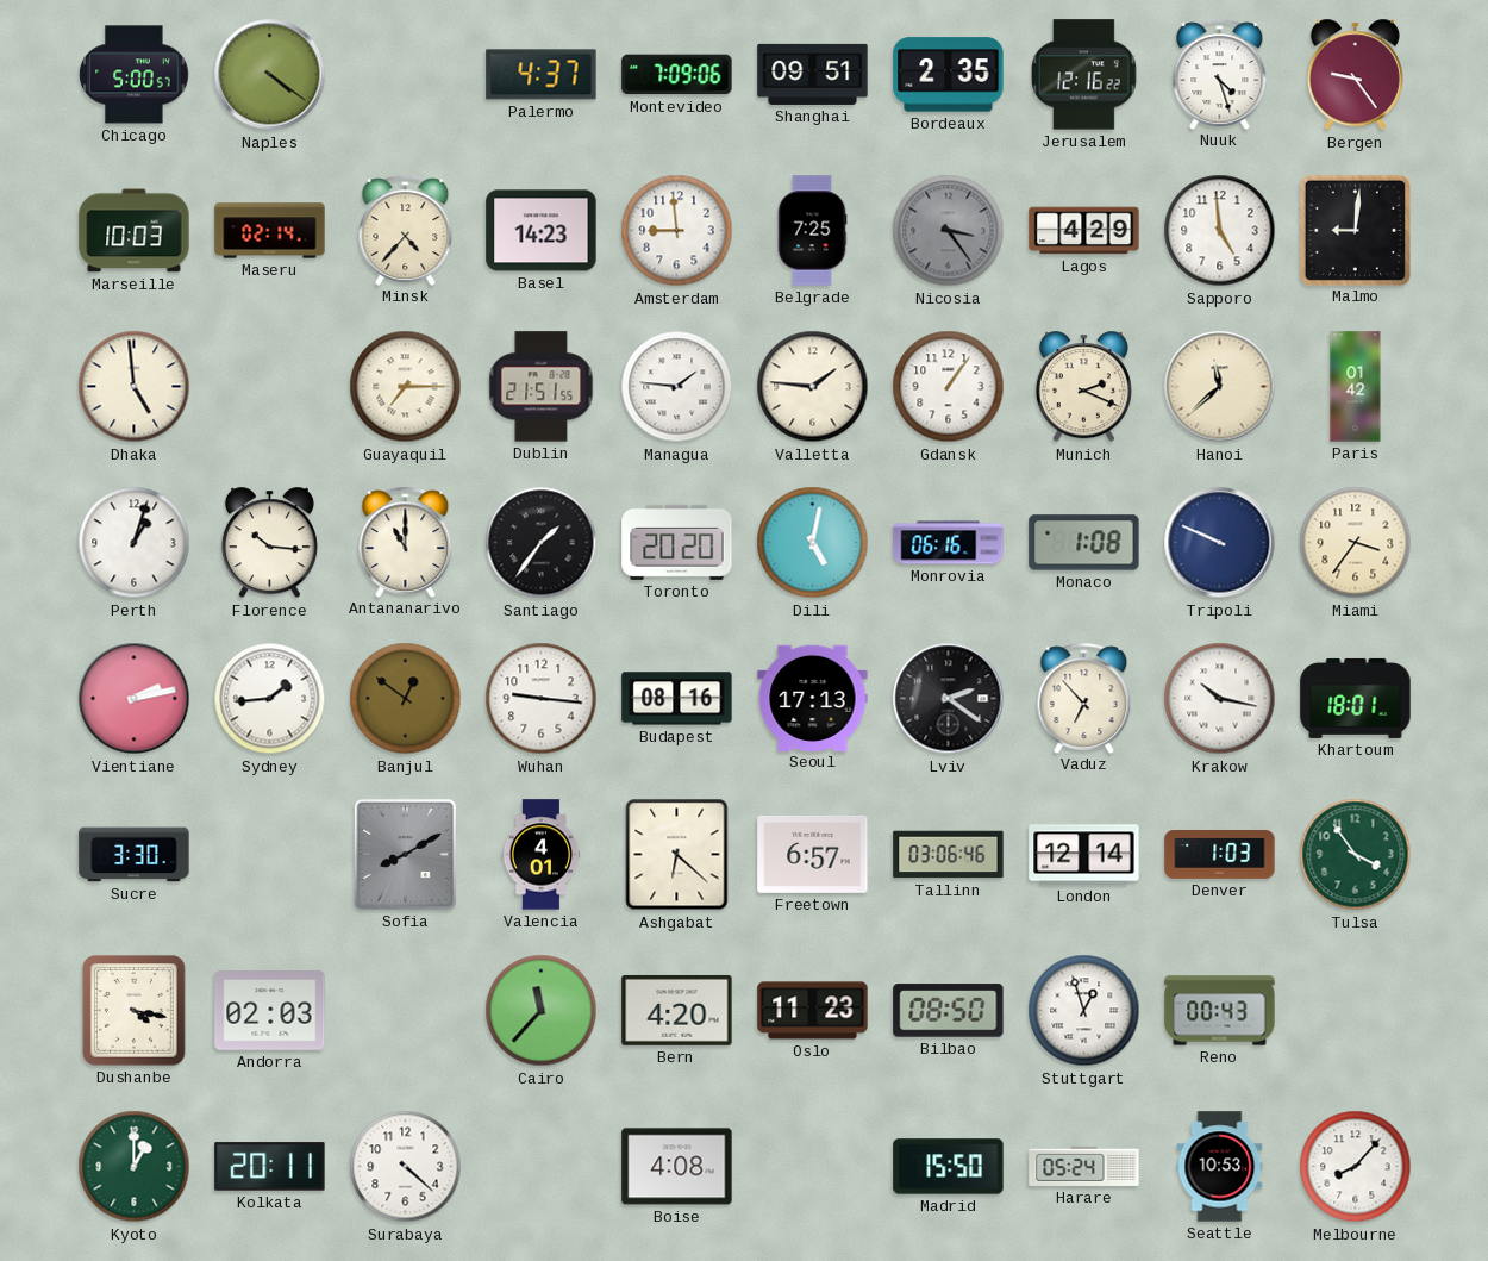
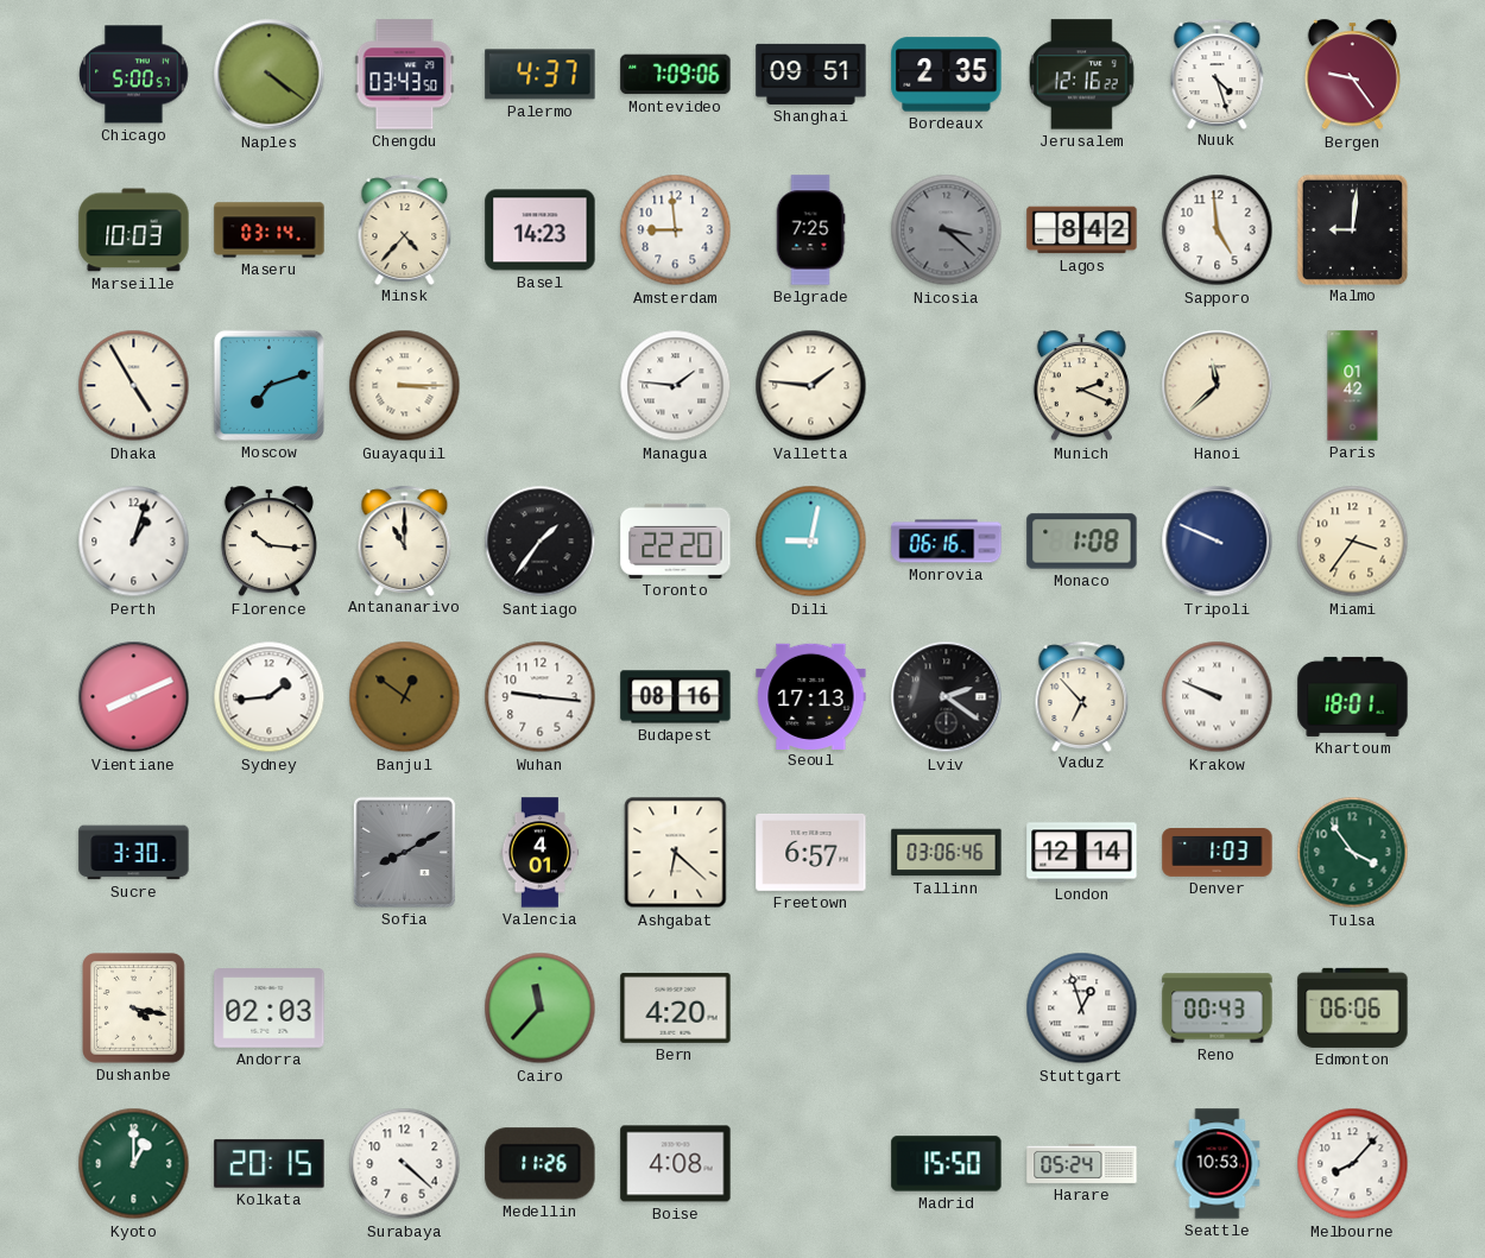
Chengdu: none -> 03:43
Maseru: 02:14 -> 03:14
Nicosia: 3:24 -> 3:22
Lagos: 4:29 -> 8:42
Dhaka: 4:59 -> 4:55
Moscow: none -> 7:12
Guayaquil: 7:15 -> 3:15
Dublin: 21:51 -> none
Gdansk: 1:06 -> none
Toronto: 20:20 -> 22:20
Dili: 5:02 -> 9:02
Vientiane: 2:13 -> 8:11
Krakow: 10:17 -> 9:49
Oslo: 11:23 -> none
Bilbao: 08:50 -> none
Edmonton: none -> 06:06
Kolkata: 20:11 -> 20:15
Medellin: none -> 11:26
